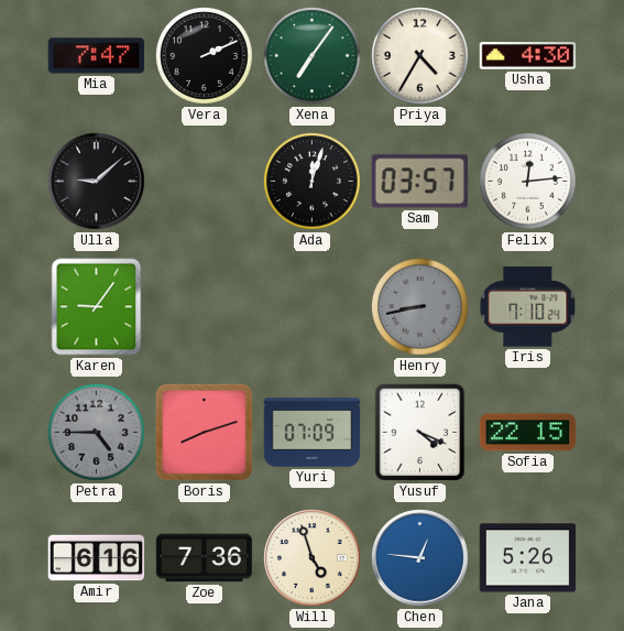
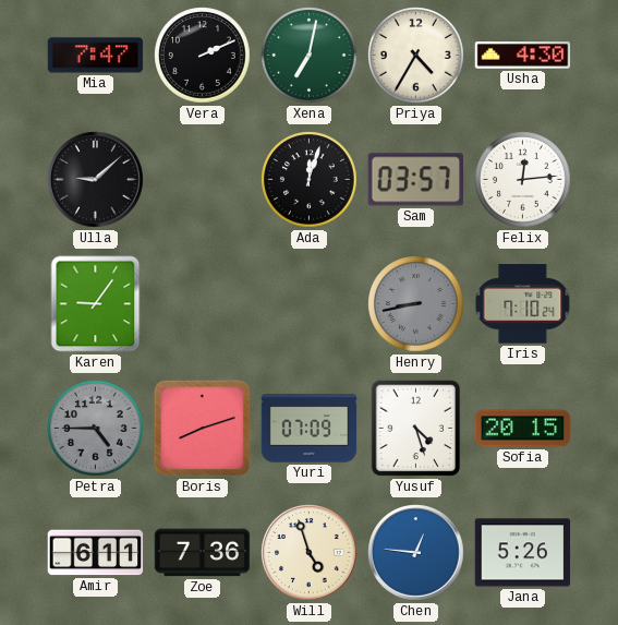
Xena: 7:06 -> 7:02
Yusuf: 4:19 -> 4:27
Sofia: 22:15 -> 20:15
Amir: 6:16 -> 6:11
